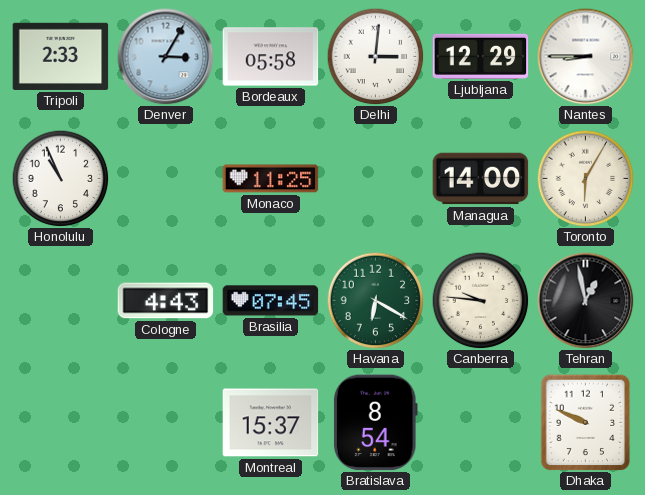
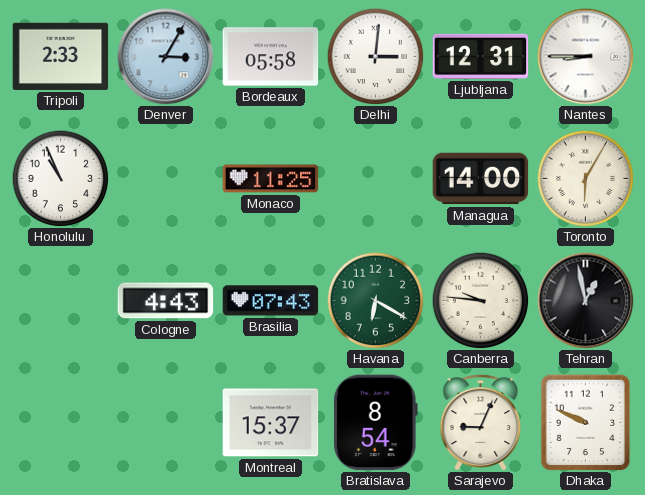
Ljubljana: 12:29 -> 12:31
Brasilia: 07:45 -> 07:43
Sarajevo: none -> 9:04
